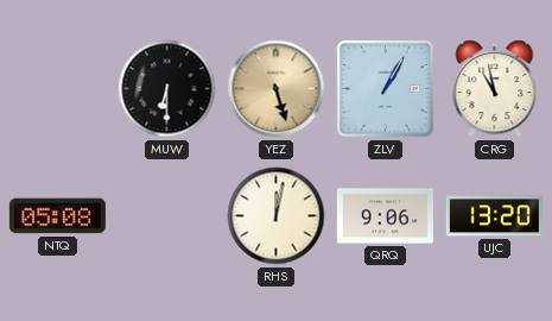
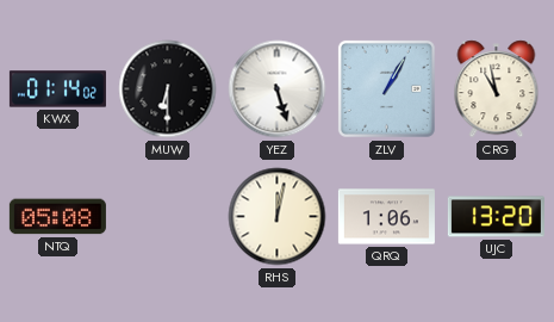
KWX: none -> 01:14
YEZ dial: champagne -> white
QRQ: 9:06 -> 1:06
